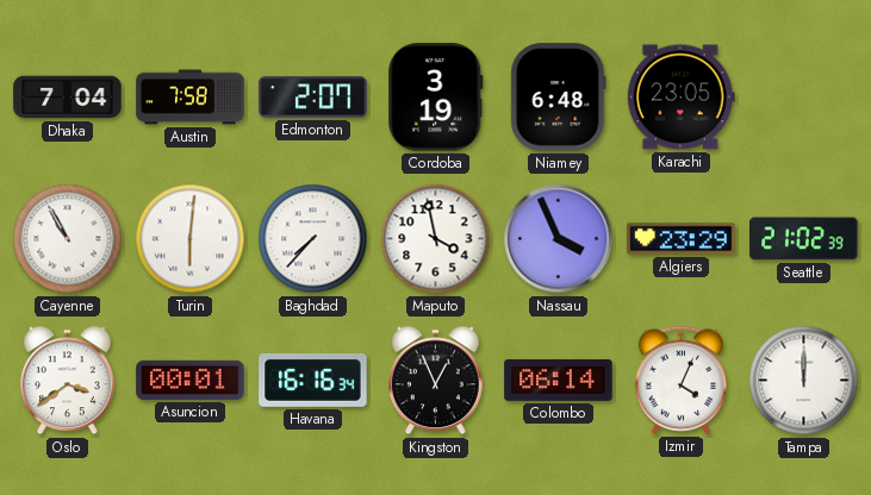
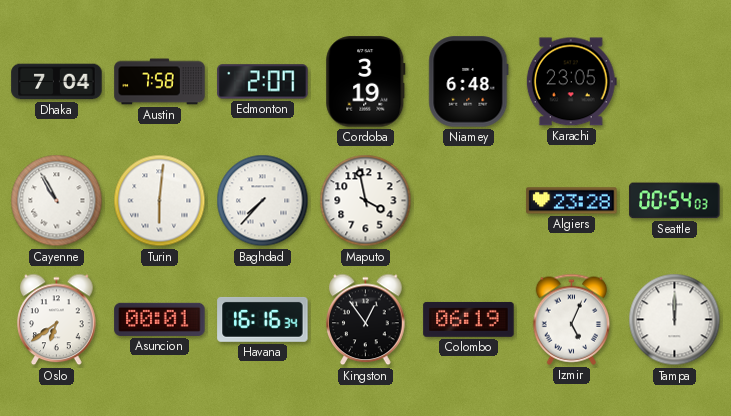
Nassau: 3:56 -> none
Algiers: 23:29 -> 23:28
Seattle: 21:02 -> 00:54
Oslo: 3:39 -> 6:39
Kingston: 12:56 -> 12:54
Colombo: 06:14 -> 06:19
Izmir: 4:04 -> 5:04
